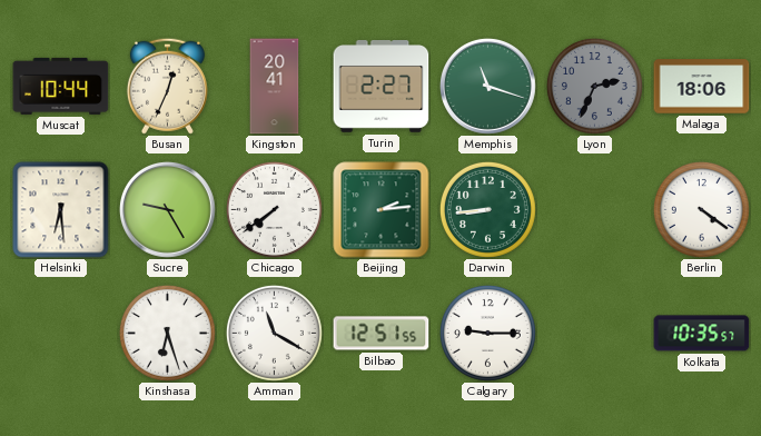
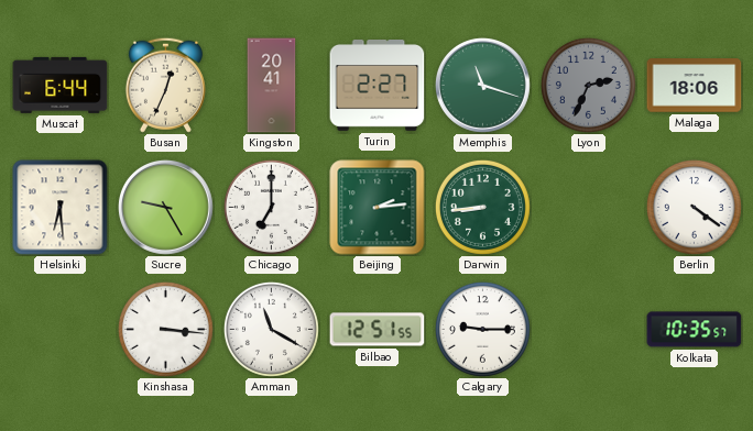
Muscat: 10:44 -> 6:44
Chicago: 7:39 -> 7:00
Kinshasa: 6:27 -> 3:16
